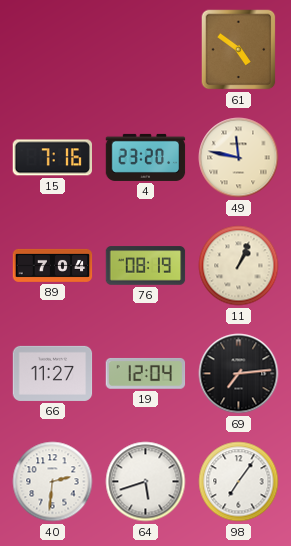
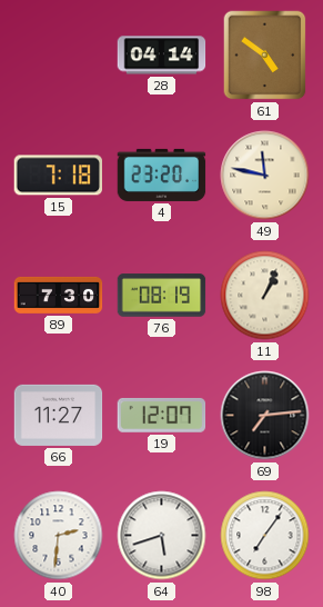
28: none -> 04:14
15: 7:16 -> 7:18
89: 7:04 -> 7:30
19: 12:04 -> 12:07
